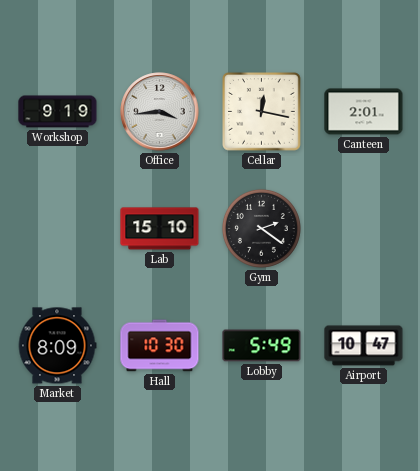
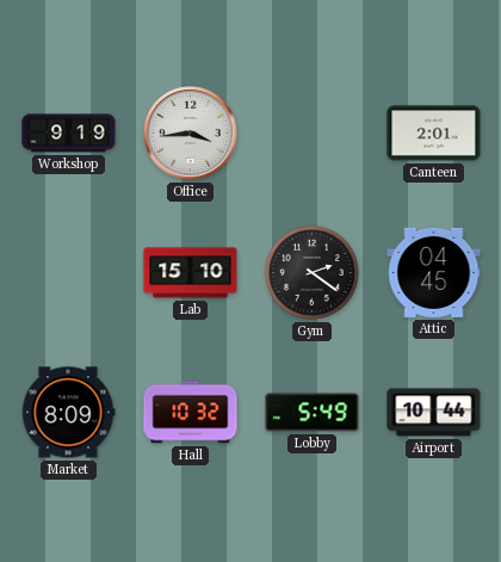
Cellar: 12:17 -> none
Attic: none -> 04:45
Hall: 10:30 -> 10:32
Airport: 10:47 -> 10:44
